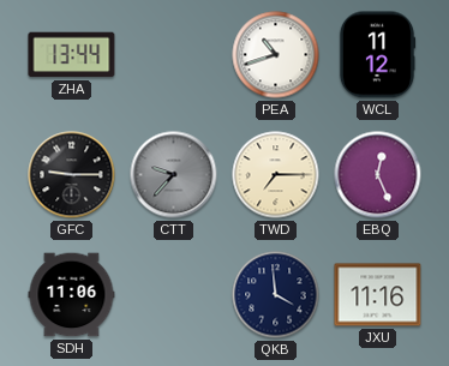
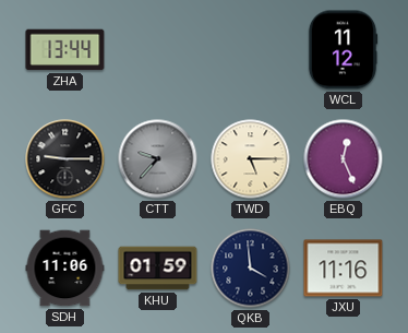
PEA: 10:42 -> none
TWD: 7:15 -> 5:15
KHU: none -> 01:59
